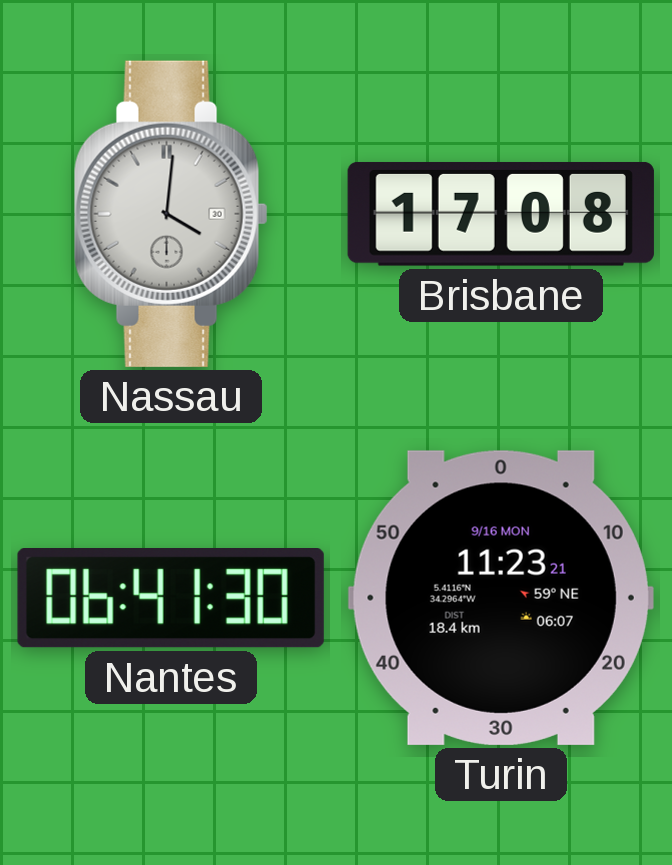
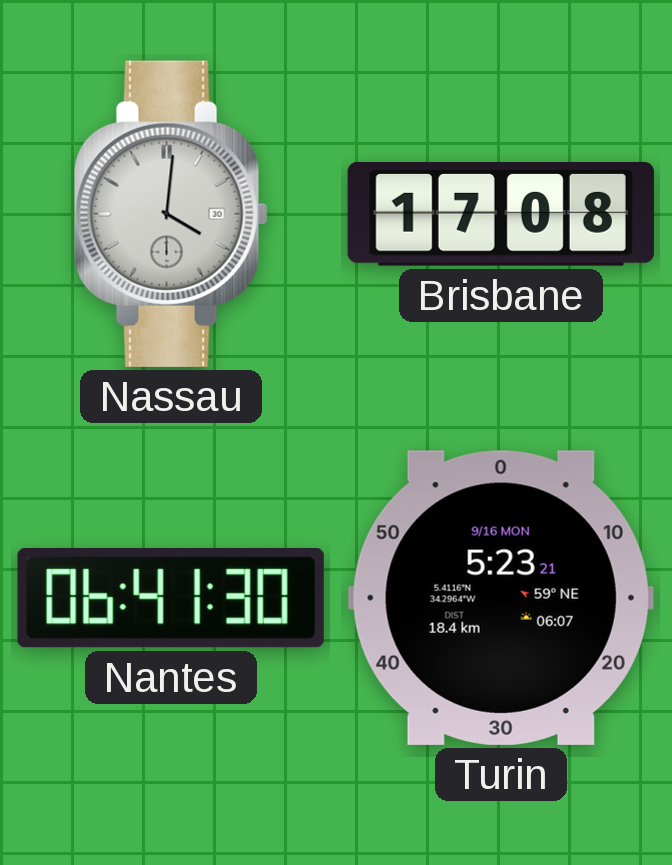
Turin: 11:23 -> 5:23
